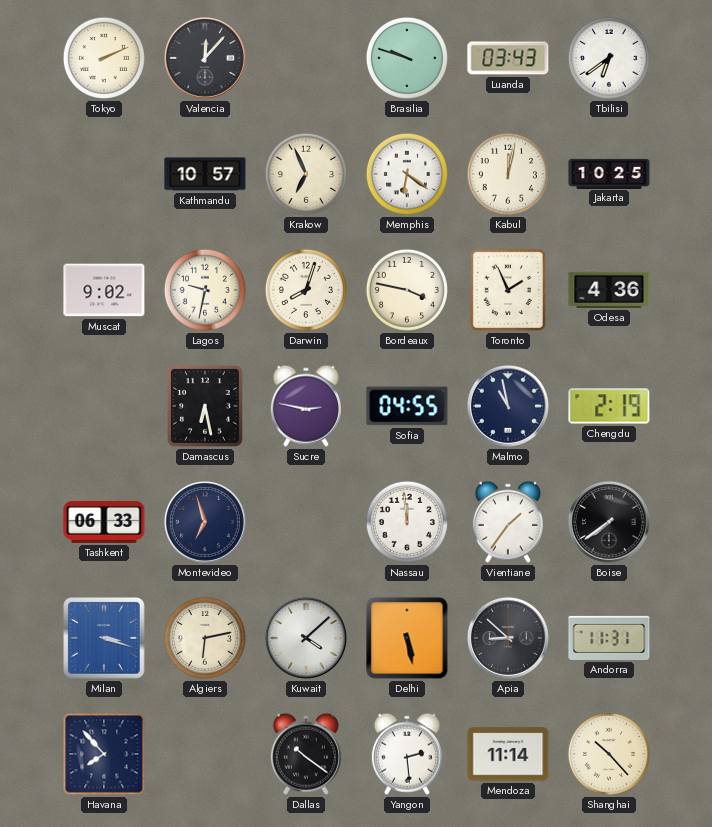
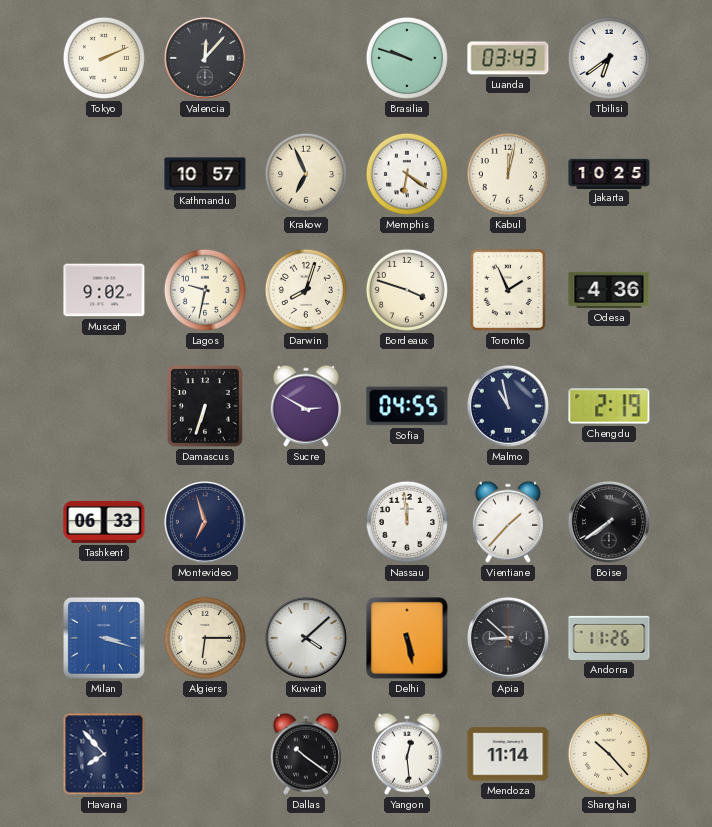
Bordeaux: 3:47 -> 3:48
Damascus: 6:28 -> 6:33
Sucre: 2:47 -> 2:50
Vientiane: 1:36 -> 1:37
Algiers: 6:13 -> 6:15
Andorra: 11:31 -> 11:26
Yangon: 2:29 -> 12:29
